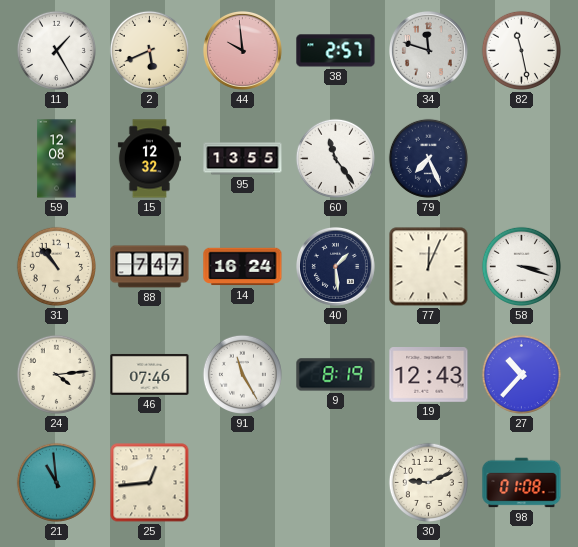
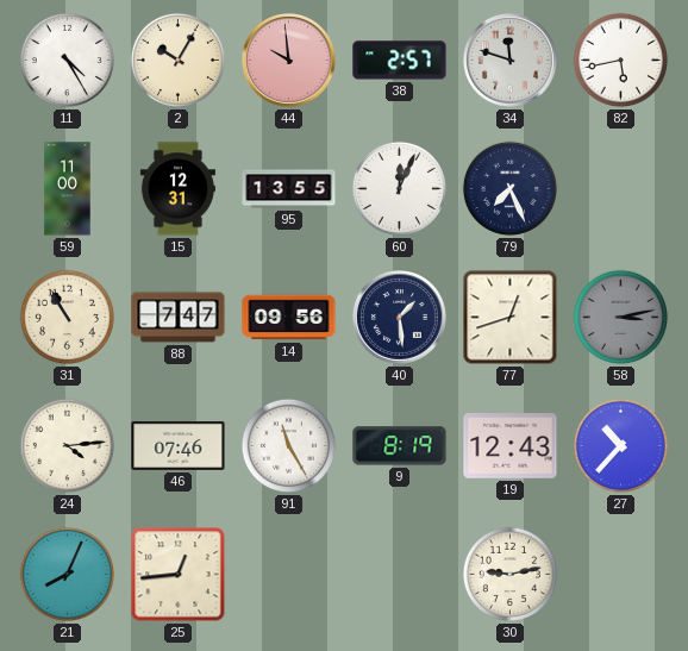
11: 1:25 -> 4:25
2: 5:41 -> 10:05
82: 11:28 -> 5:43
59: 12:08 -> 11:00
15: 12:32 -> 12:31
60: 11:24 -> 12:04
31: 10:53 -> 10:55
14: 16:24 -> 09:56
77: 12:04 -> 12:42
58: 3:18 -> 3:13
58 dial: white -> grey
21: 10:59 -> 8:04
30: 9:11 -> 9:13
98: 01:08 -> none
